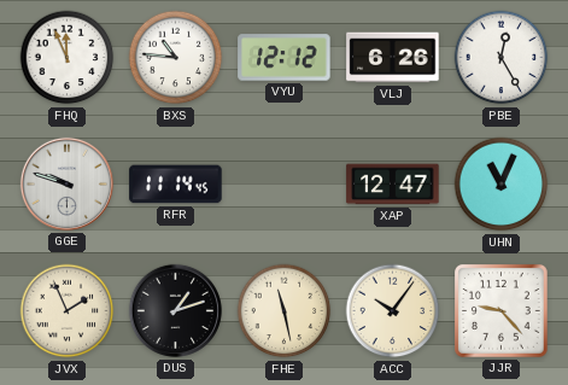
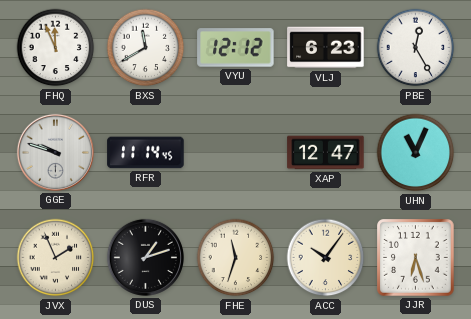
BXS: 10:46 -> 11:40
VLJ: 6:26 -> 6:23
FHE: 11:28 -> 11:33
JJR: 9:23 -> 6:27
